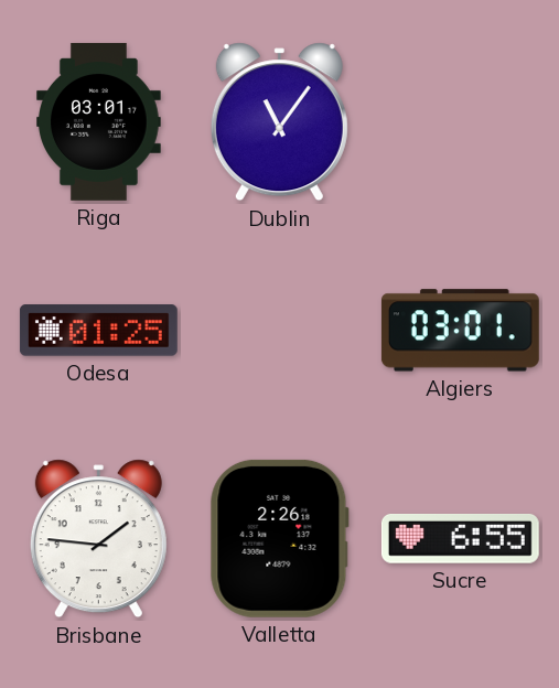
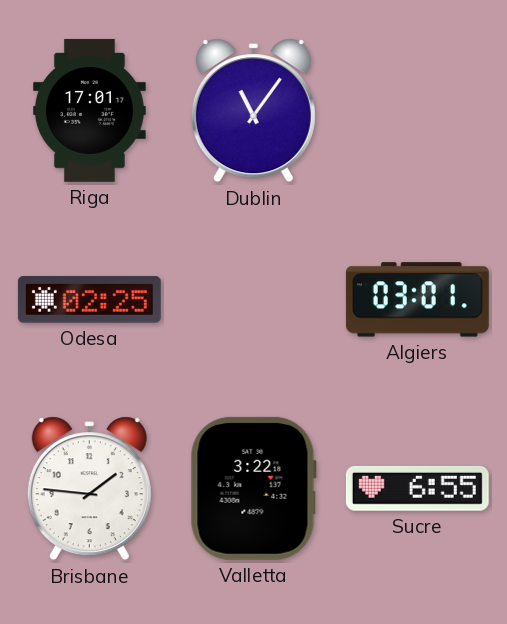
Riga: 03:01 -> 17:01
Odesa: 01:25 -> 02:25
Valletta: 2:26 -> 3:22
